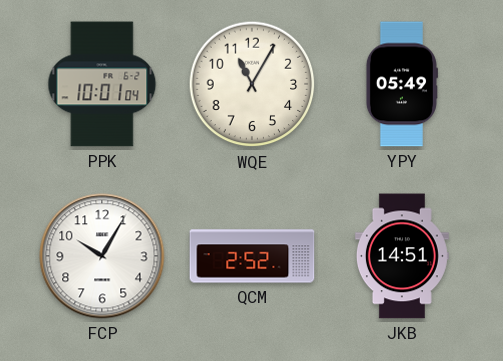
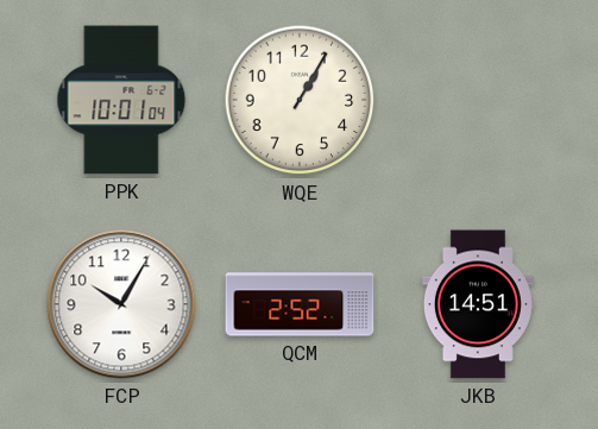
WQE: 11:05 -> 1:05
YPY: 05:49 -> none
